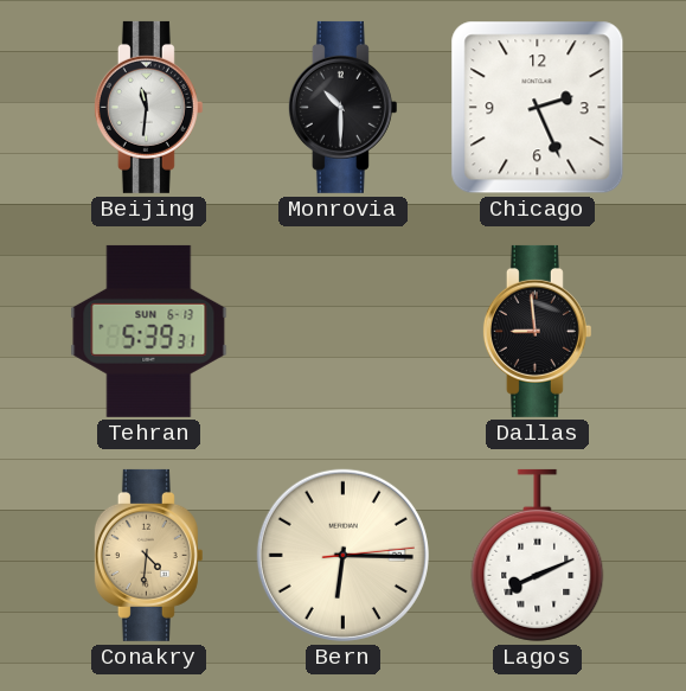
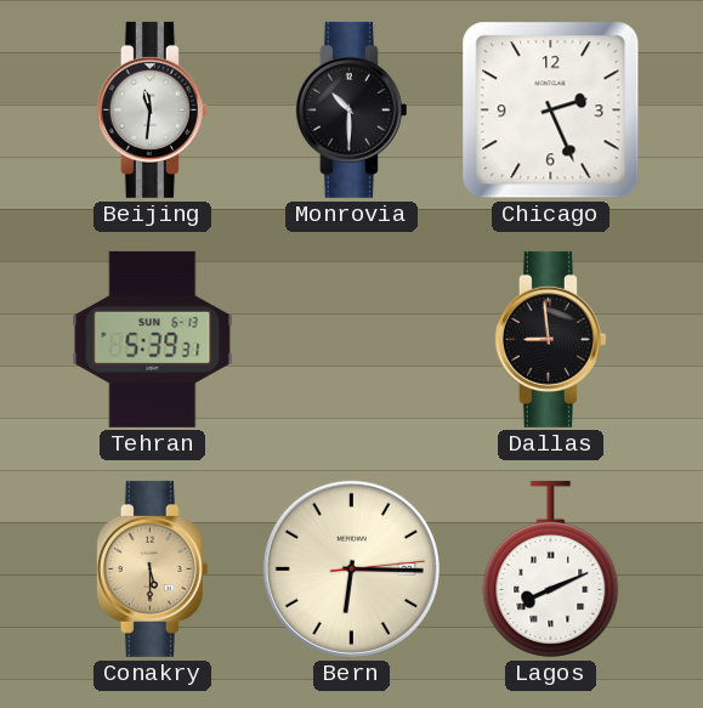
Conakry: 4:31 -> 5:30
